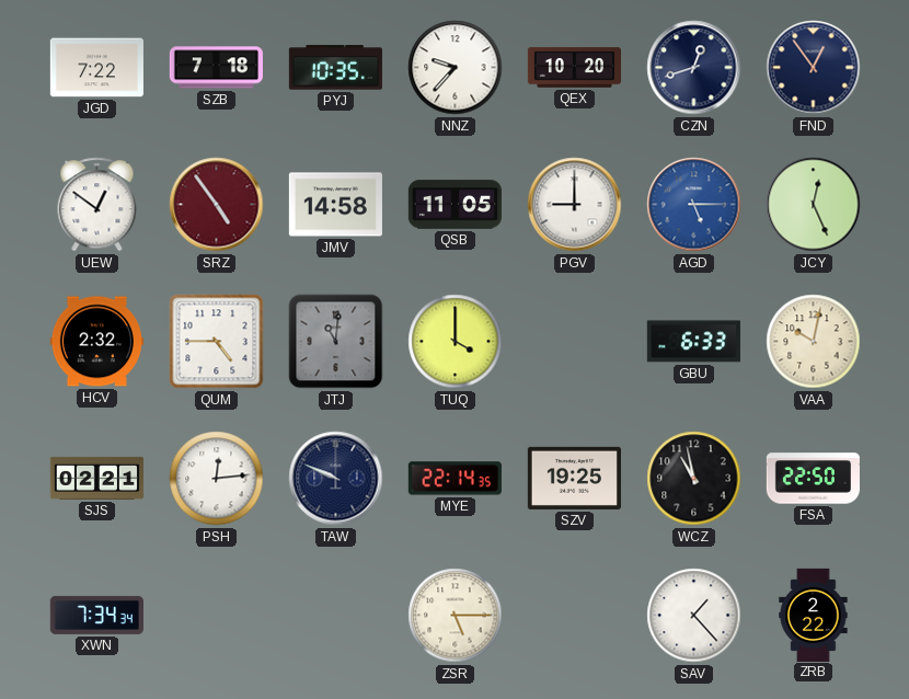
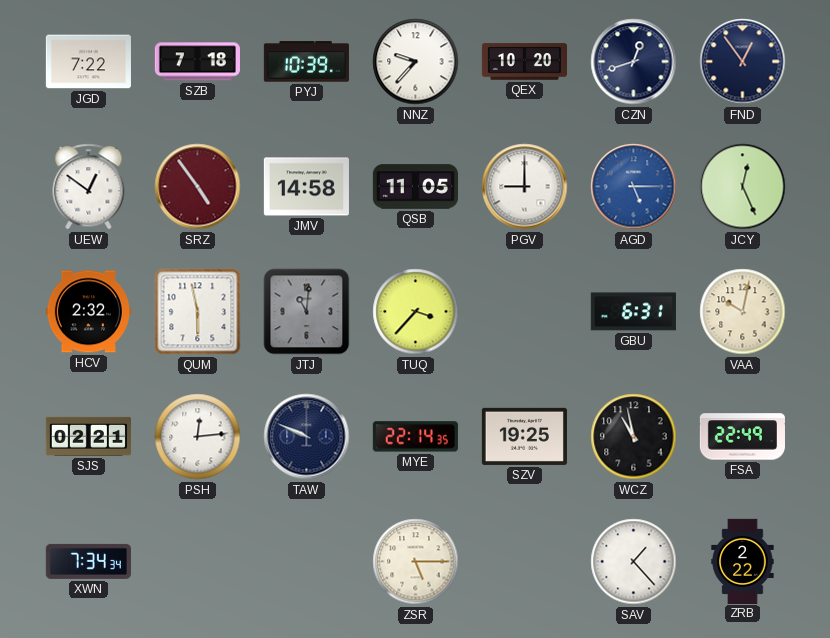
PYJ: 10:35 -> 10:39
QUM: 4:45 -> 5:58
TUQ: 4:00 -> 3:37
GBU: 6:33 -> 6:31
FSA: 22:50 -> 22:49
